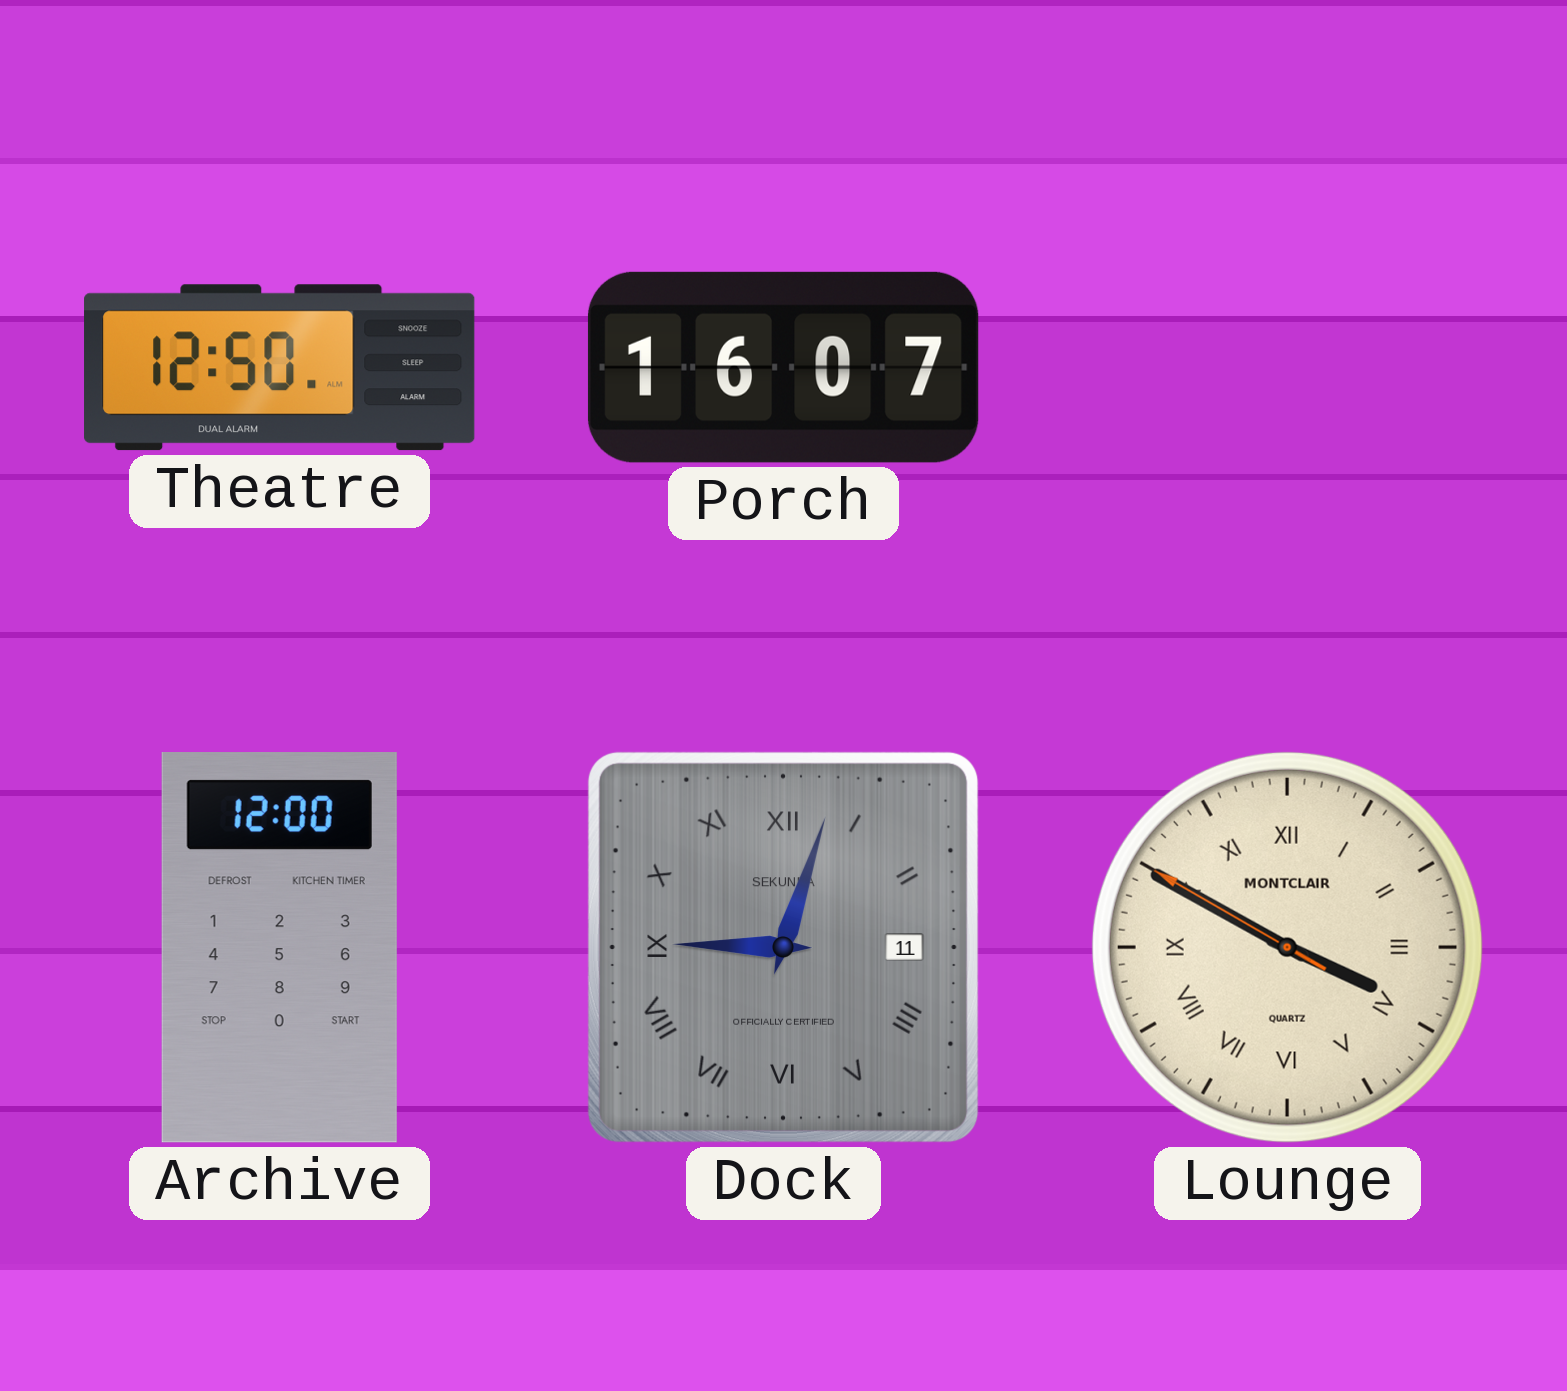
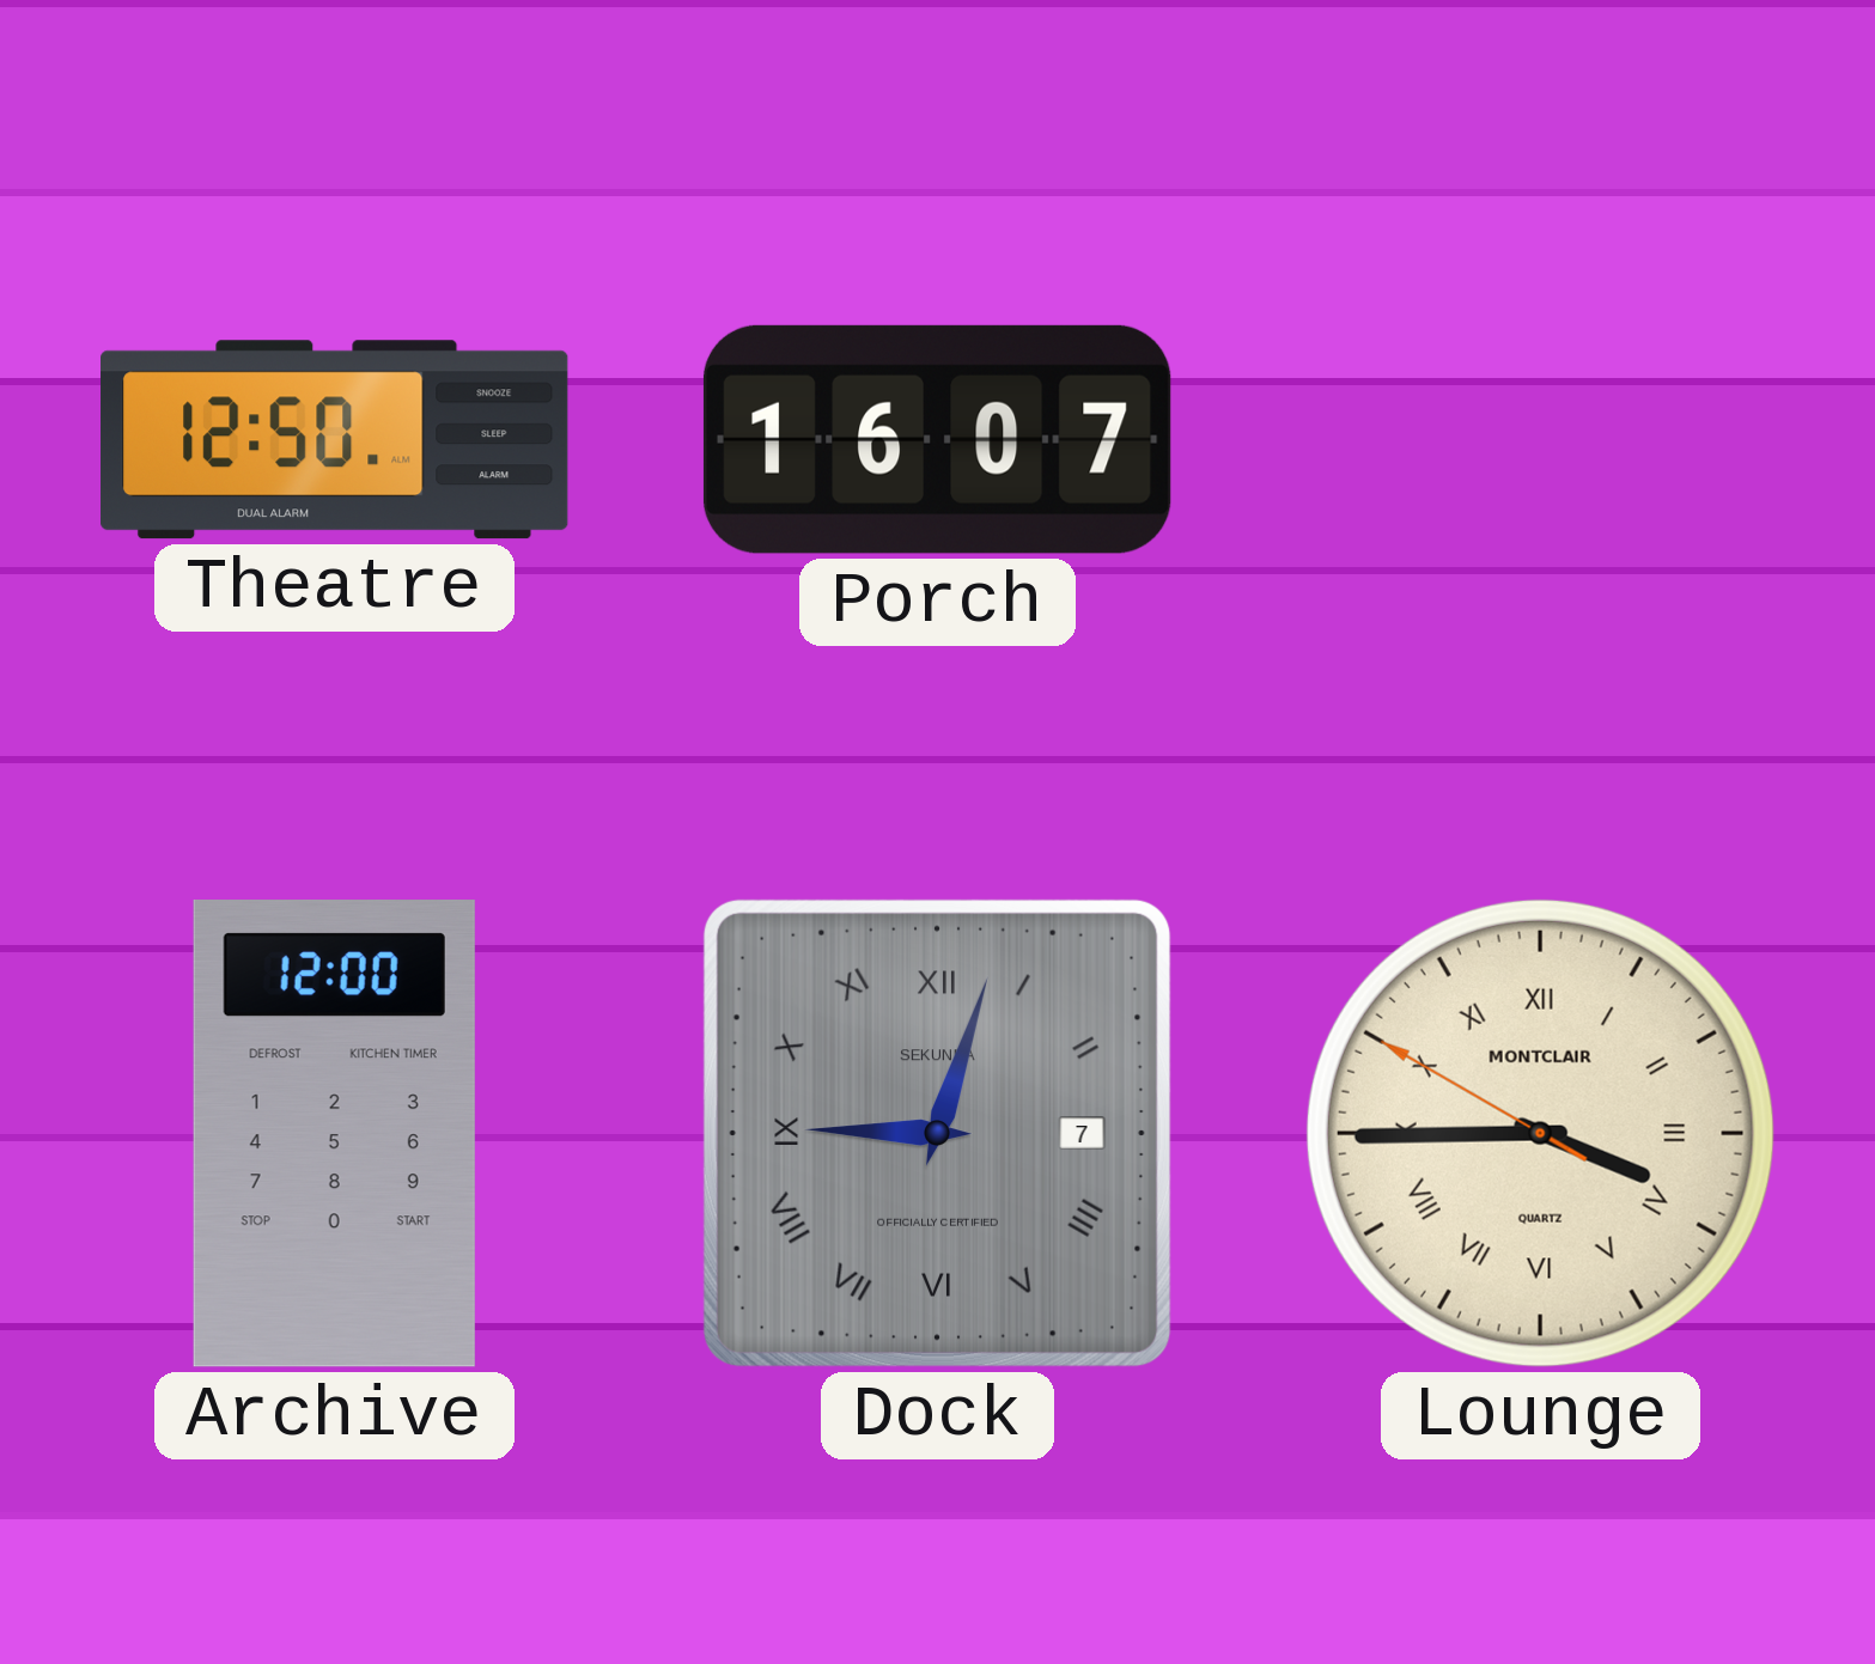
Dock date: 11 -> 7
Lounge: 3:49 -> 3:44
